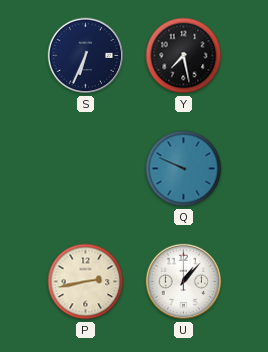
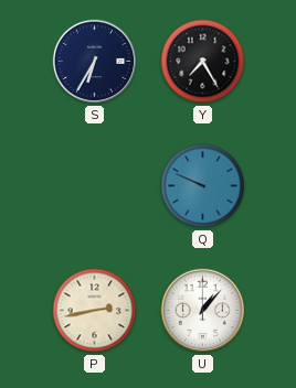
S: 6:34 -> 6:35
Y: 7:28 -> 7:25
